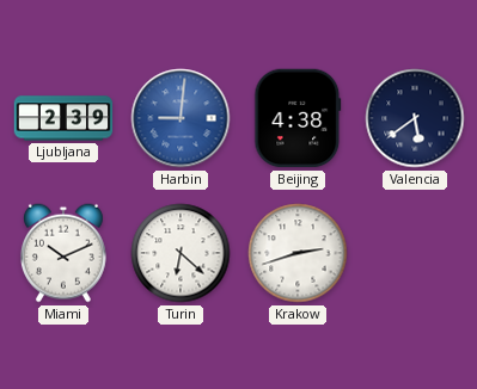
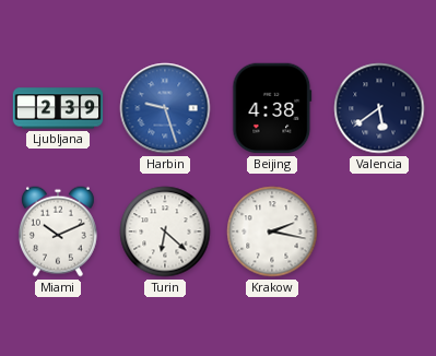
Harbin: 9:01 -> 9:27
Krakow: 2:42 -> 2:17
